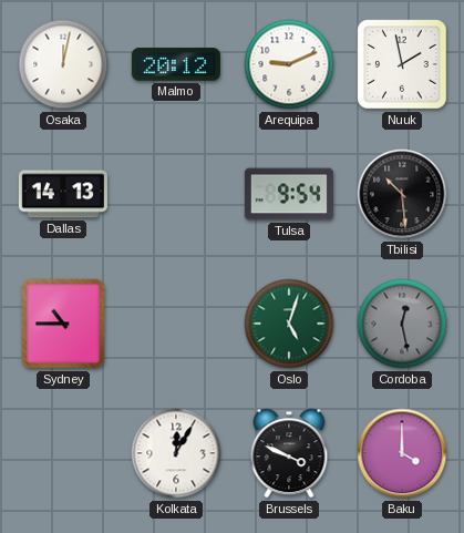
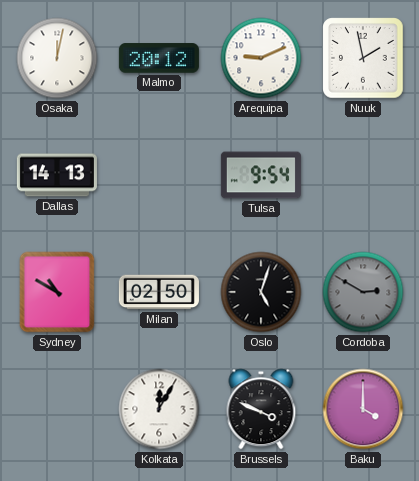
Tbilisi: 10:29 -> none
Sydney: 10:45 -> 10:50
Milan: none -> 02:50
Oslo dial: green -> black
Cordoba: 12:28 -> 2:50
